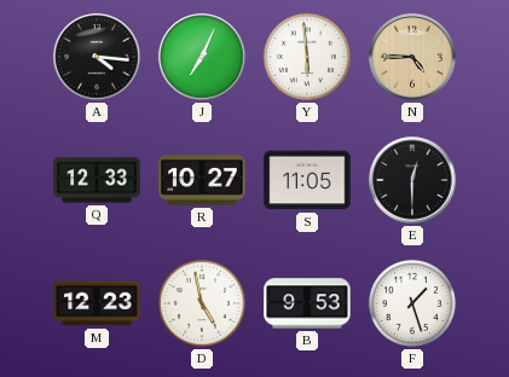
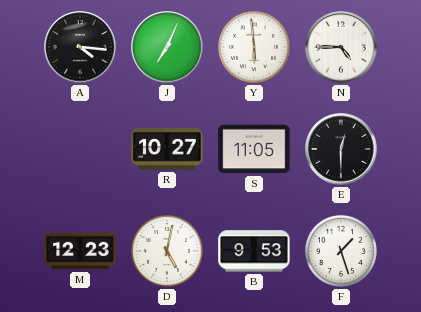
N dial: champagne -> white
Q: 12:33 -> none
D: 4:58 -> 5:02
